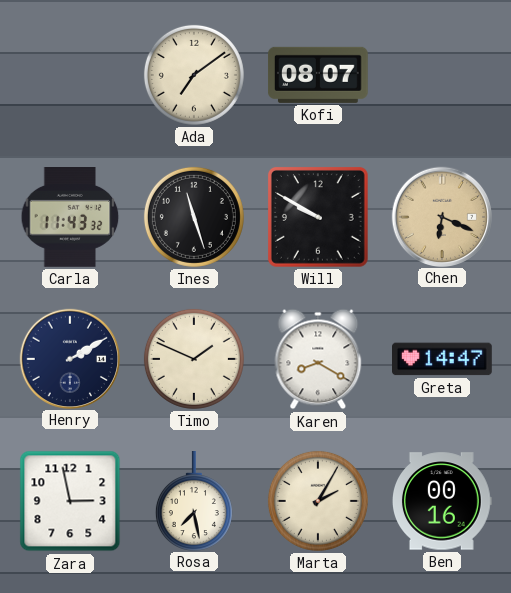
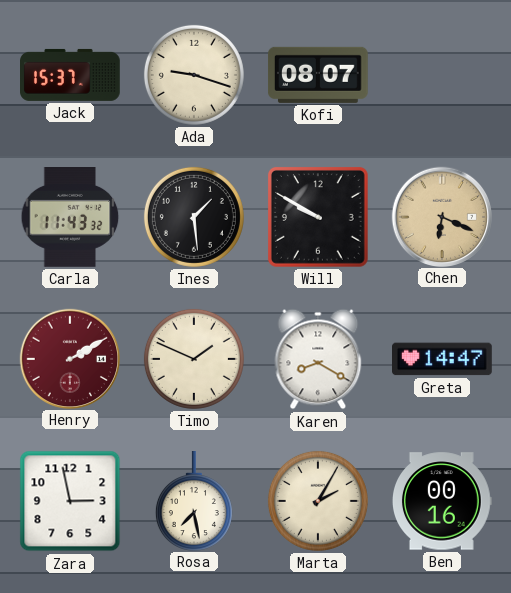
Jack: none -> 15:37
Ada: 7:09 -> 9:18
Ines: 11:27 -> 1:29
Henry dial: navy -> burgundy
